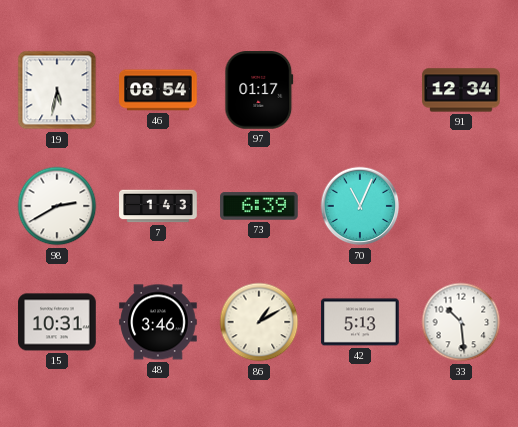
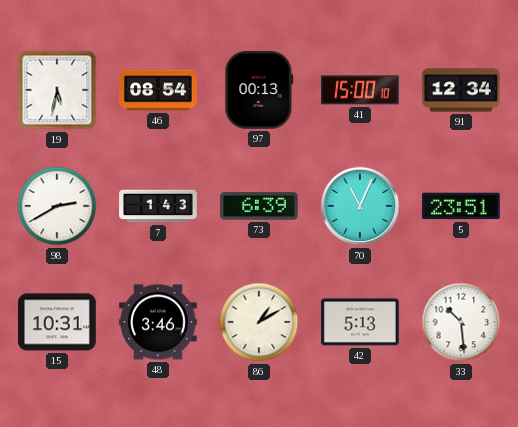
97: 01:17 -> 00:13
41: none -> 15:00
5: none -> 23:51
